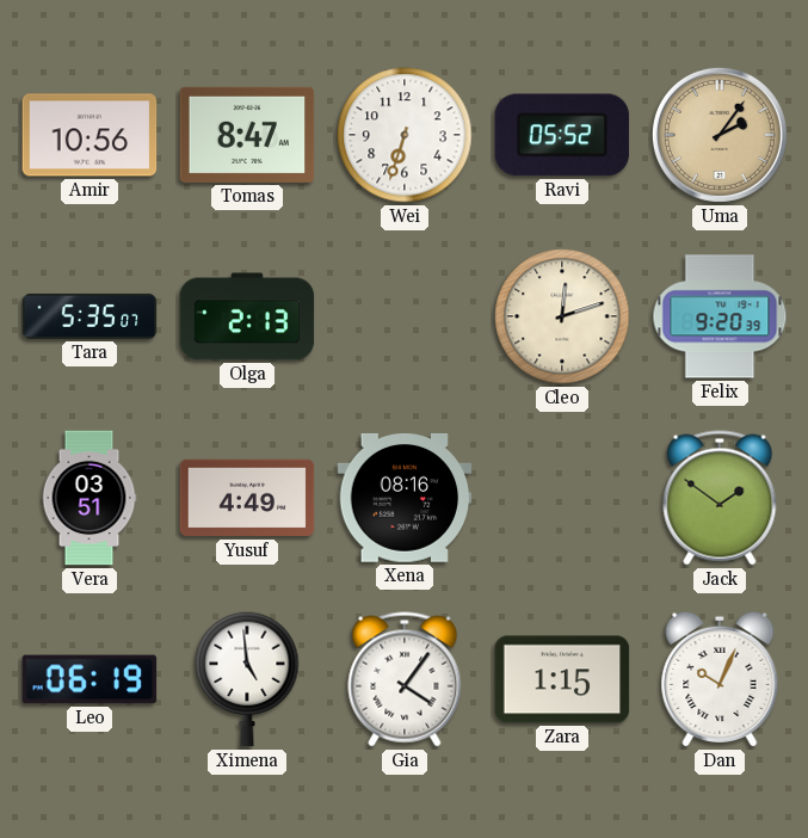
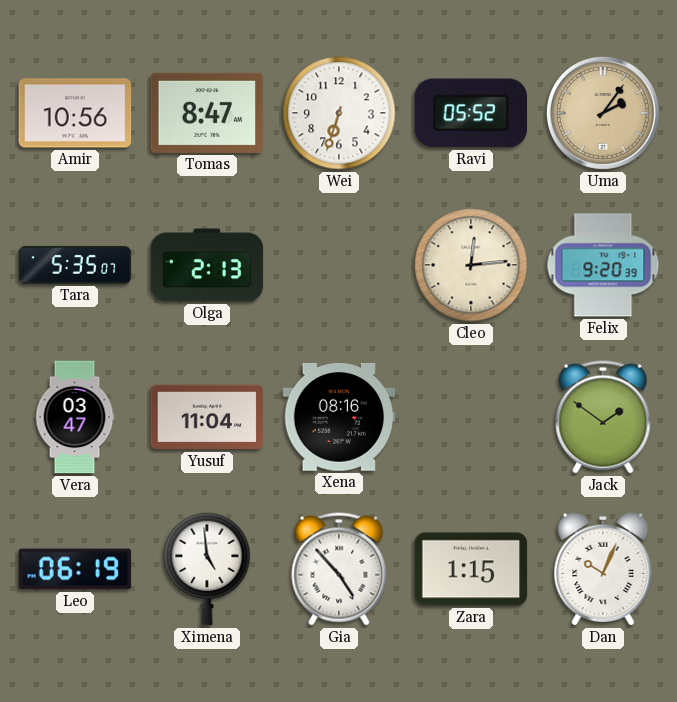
Cleo: 12:12 -> 12:14
Vera: 03:51 -> 03:47
Yusuf: 4:49 -> 11:04
Gia: 4:06 -> 4:53
